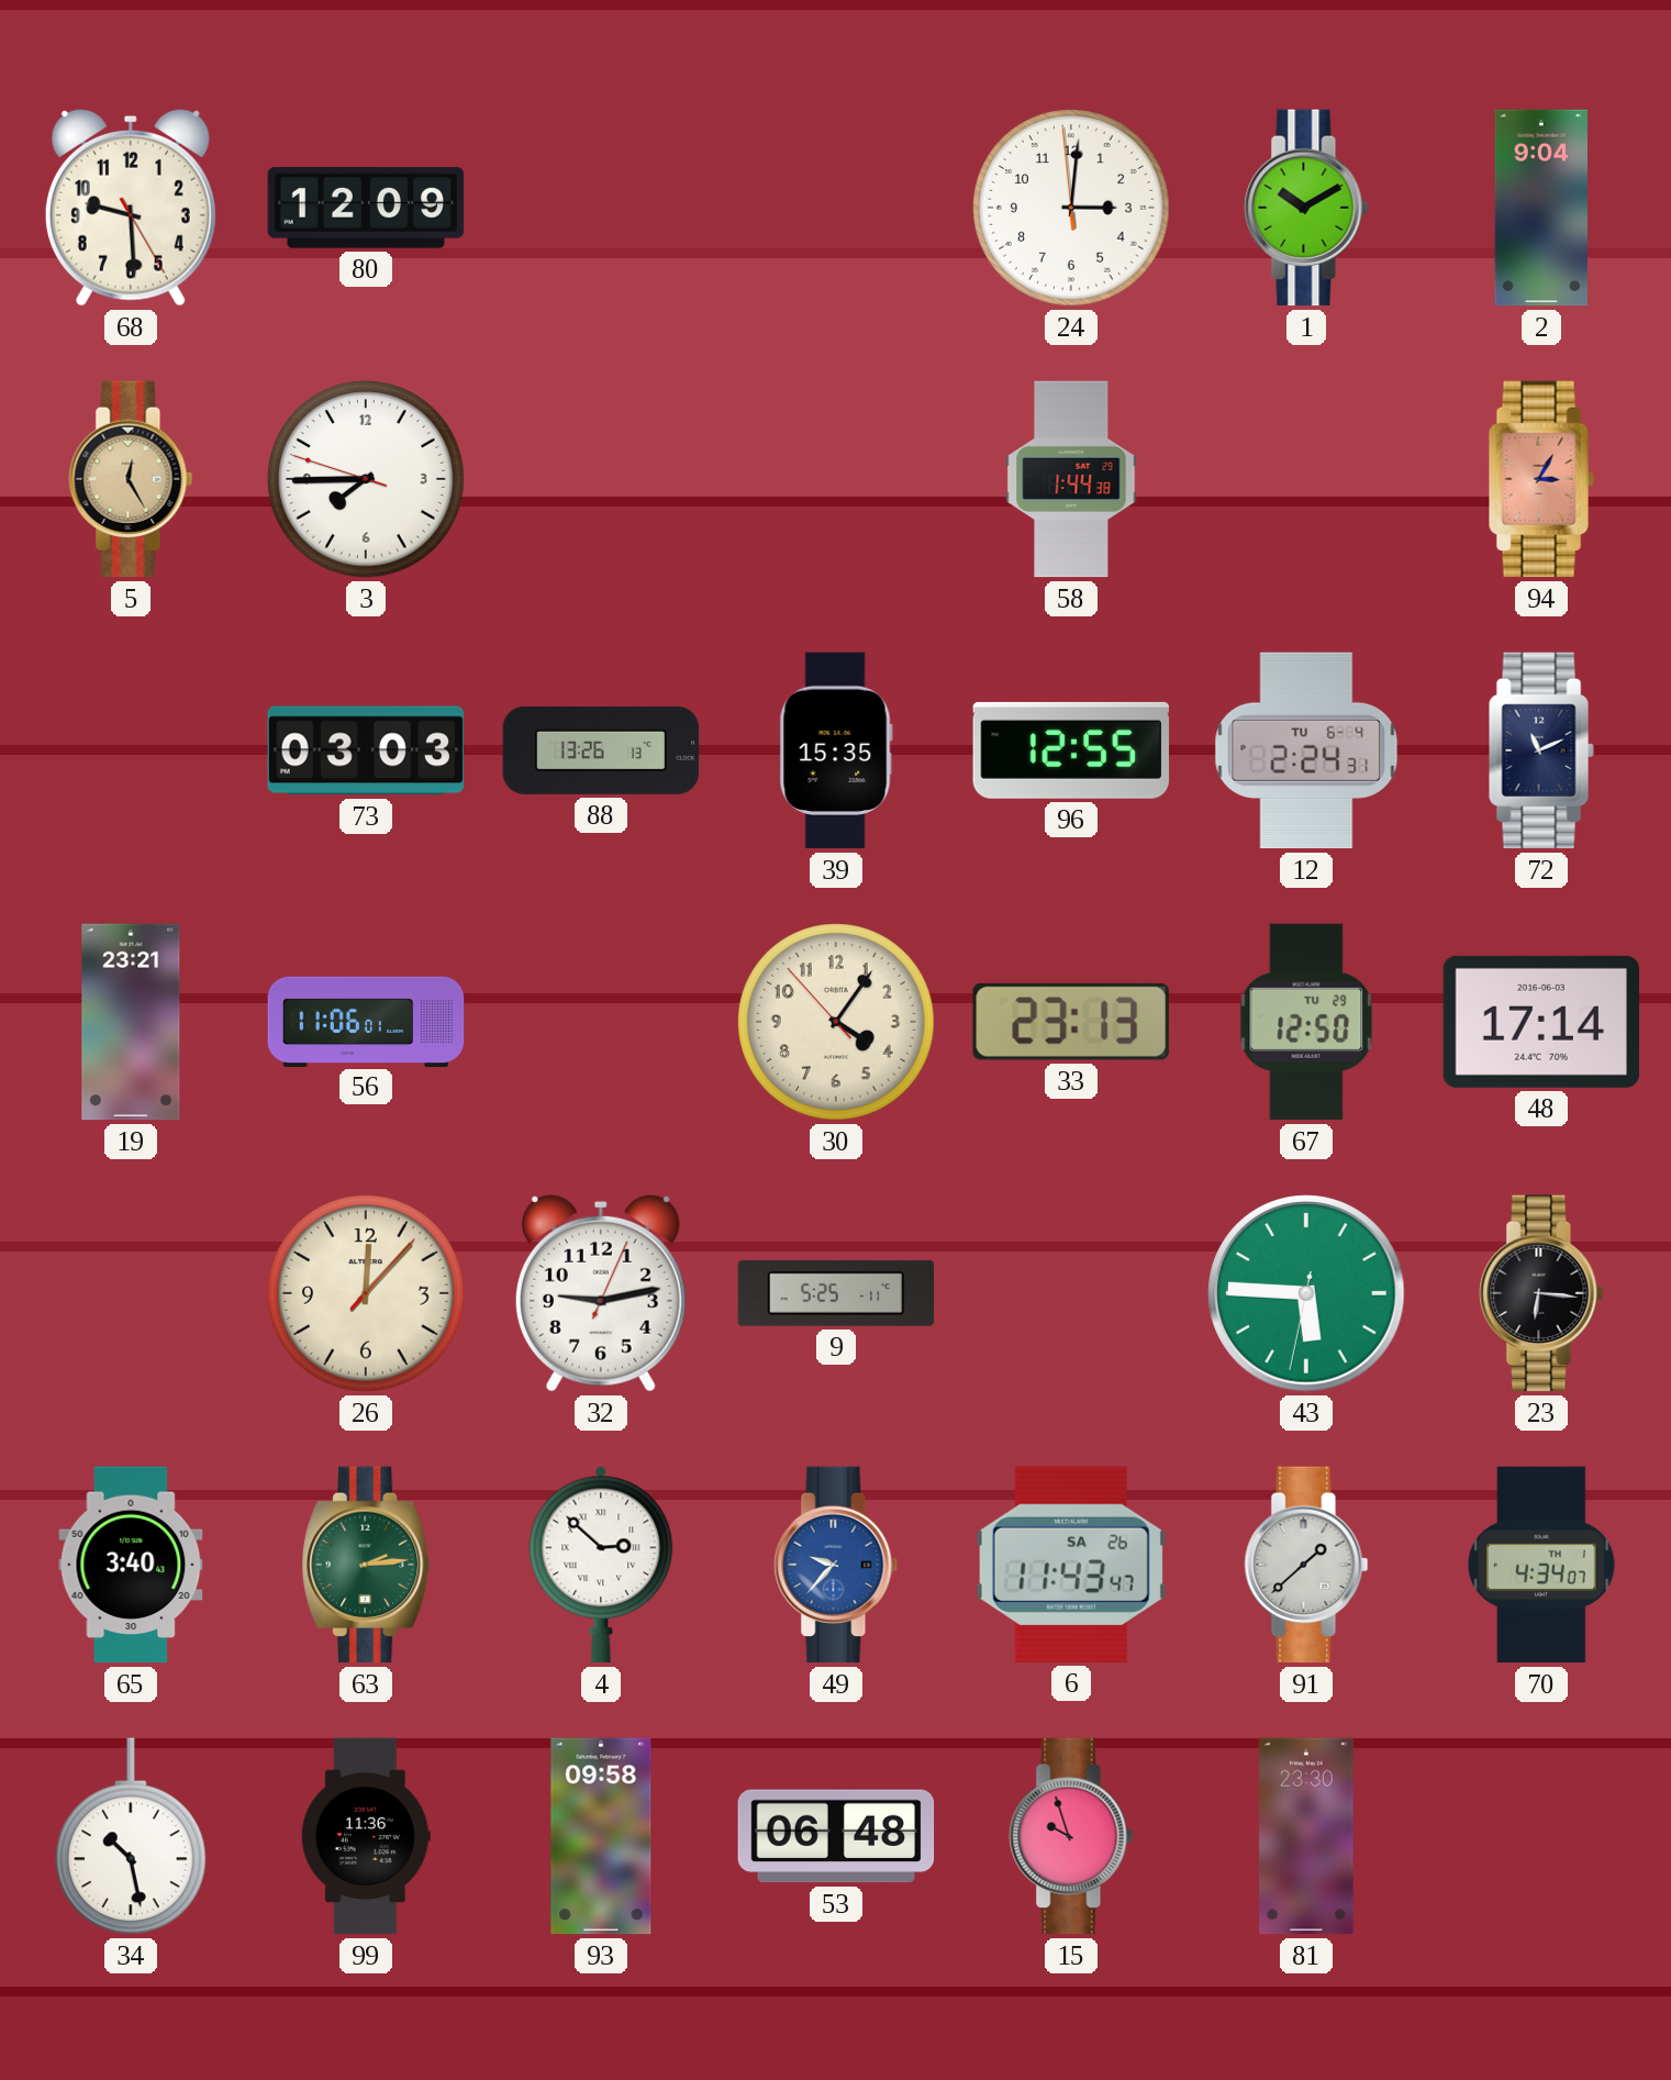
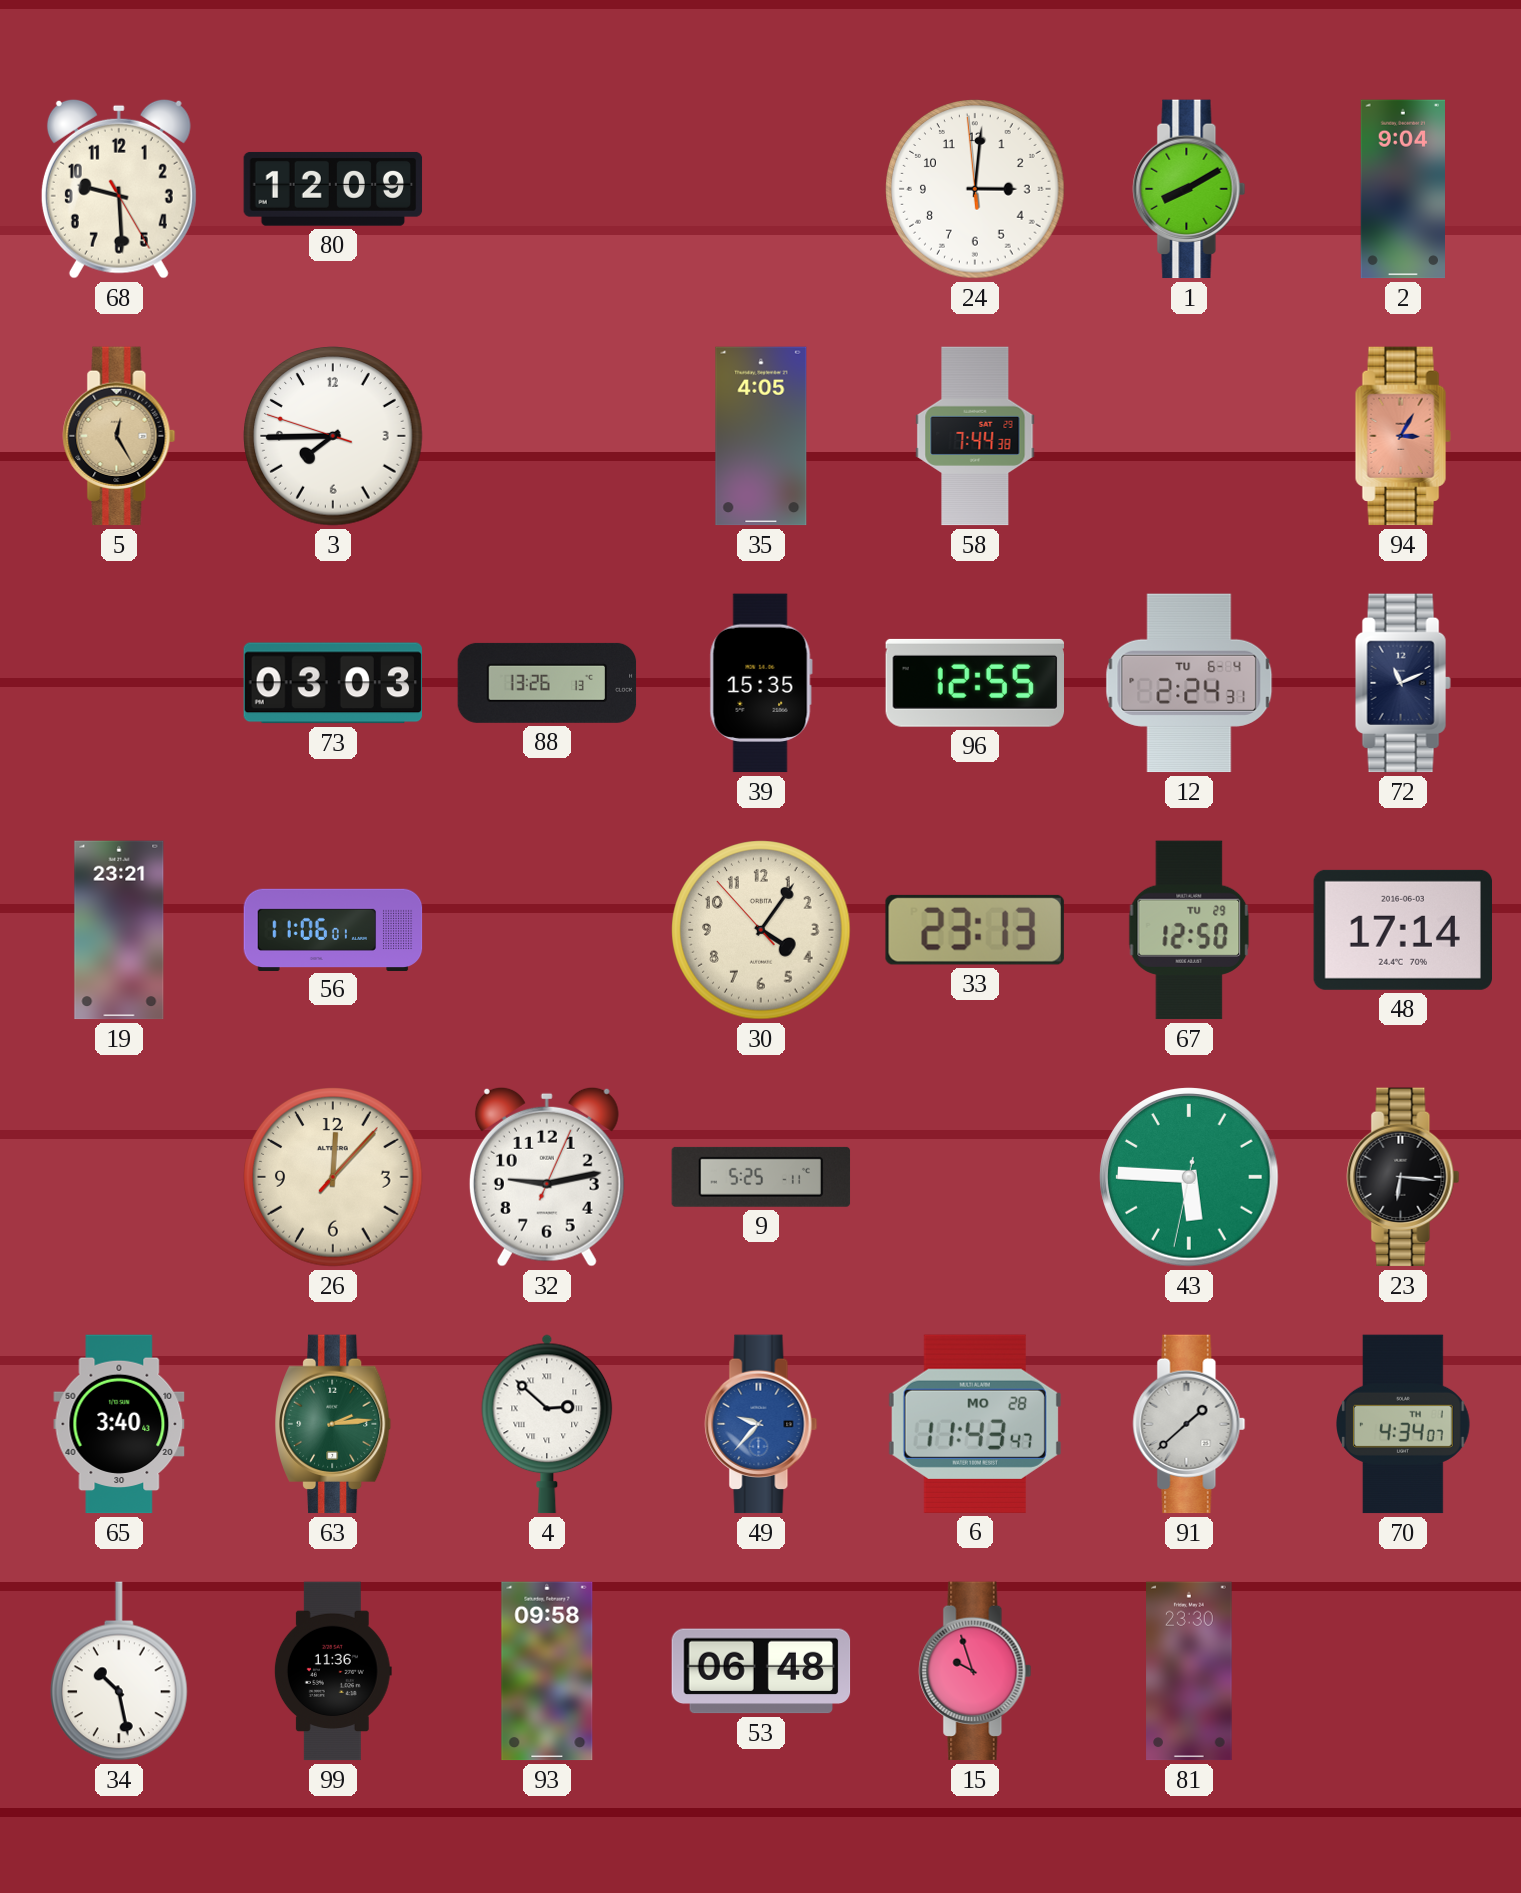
1: 10:10 -> 8:10
35: none -> 4:05
58: 1:44 -> 7:44
6 date: SA 26 -> MO 28
